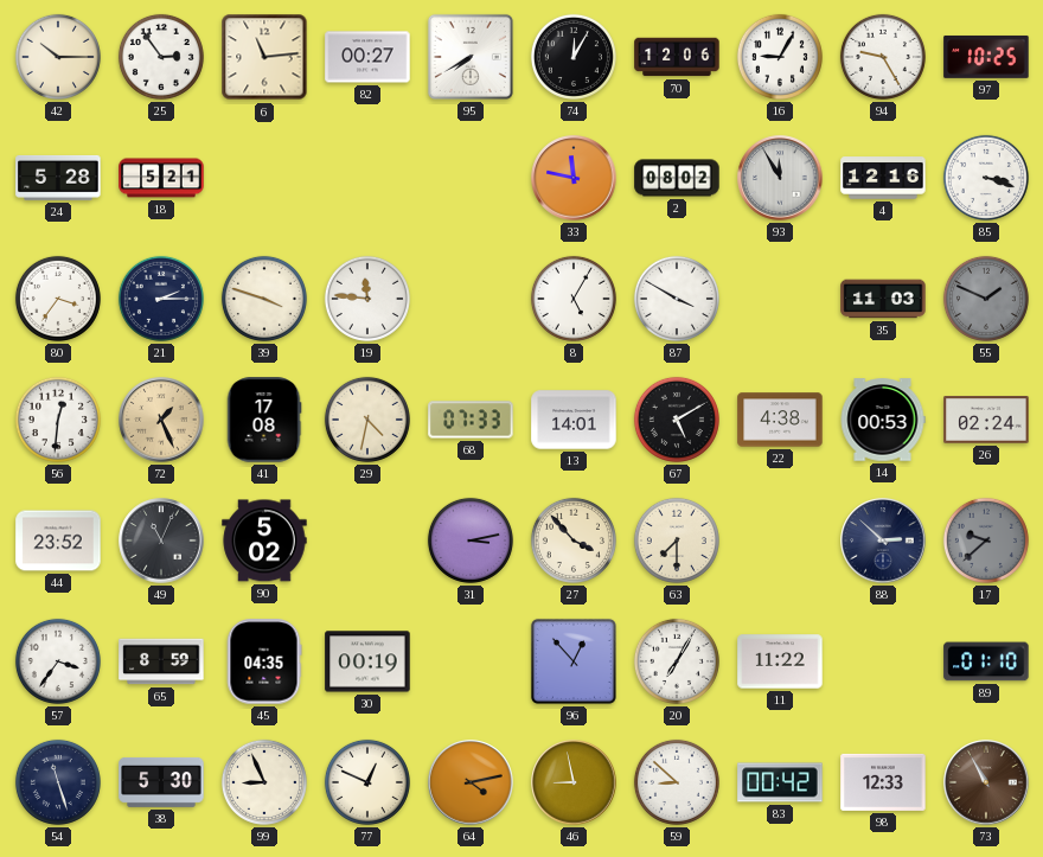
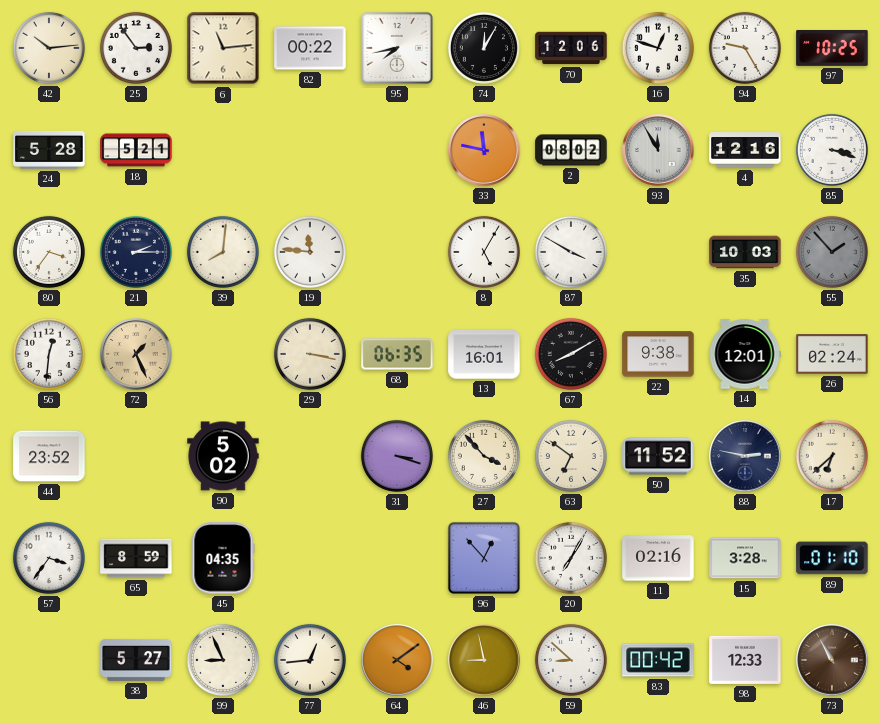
42: 10:15 -> 10:14
82: 00:27 -> 00:22
95: 7:40 -> 7:43
16: 9:05 -> 12:48
39: 3:48 -> 8:01
35: 11:03 -> 10:03
55: 1:49 -> 1:53
41: 17:08 -> none
29: 4:32 -> 3:17
68: 07:33 -> 06:35
13: 14:01 -> 16:01
67: 5:10 -> 8:10
22: 4:38 -> 9:38
14: 00:53 -> 12:01
49: 11:04 -> none
31: 3:13 -> 3:18
63: 7:30 -> 6:51
50: none -> 11:52
88: 2:52 -> 2:47
17: 9:38 -> 6:38
17 dial: grey -> cream
30: 00:19 -> none
11: 11:22 -> 02:16
15: none -> 3:28
54: 11:27 -> none
38: 5:30 -> 5:27
77: 12:49 -> 12:44
64: 4:13 -> 4:09
